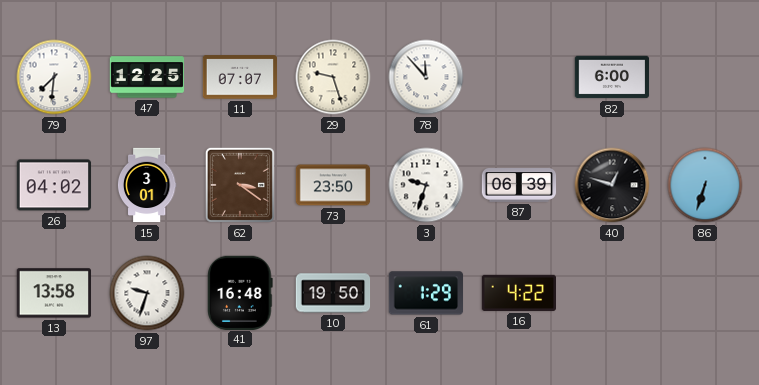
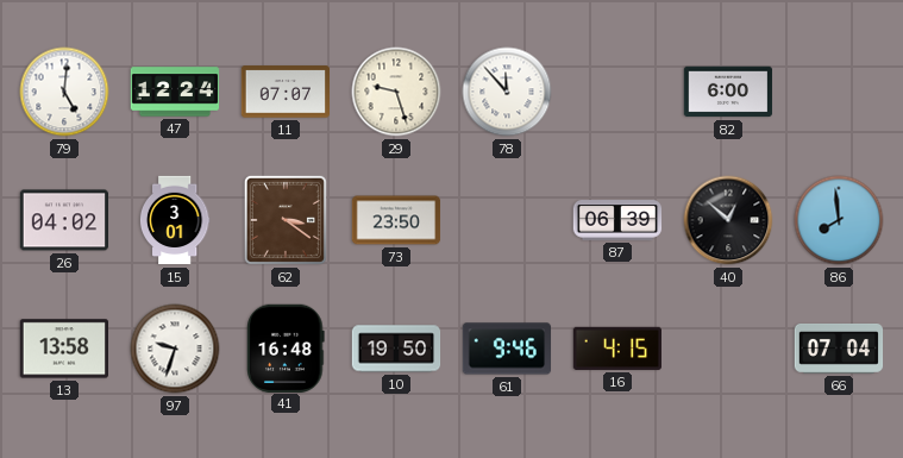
79: 7:31 -> 5:01
47: 12:25 -> 12:24
3: 9:33 -> none
40: 12:48 -> 12:52
86: 6:33 -> 7:59
61: 1:29 -> 9:46
16: 4:22 -> 4:15
66: none -> 07:04
